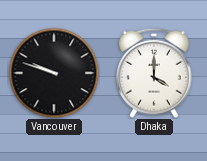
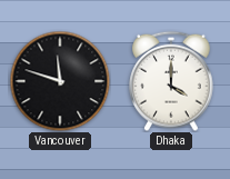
Vancouver: 9:48 -> 11:48
